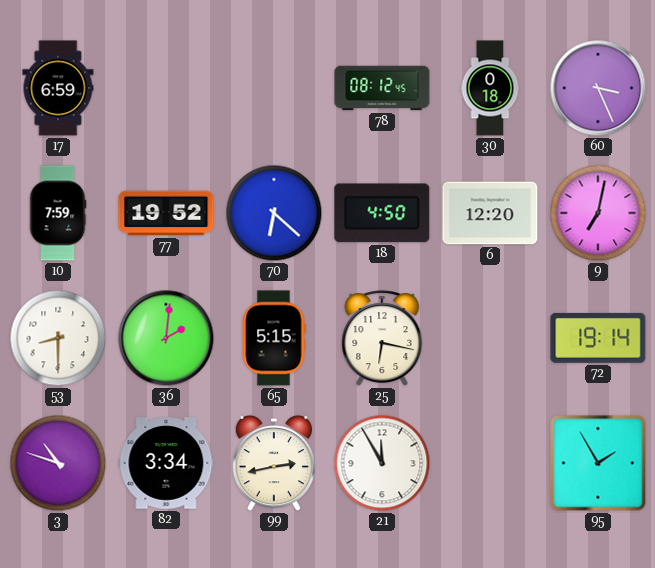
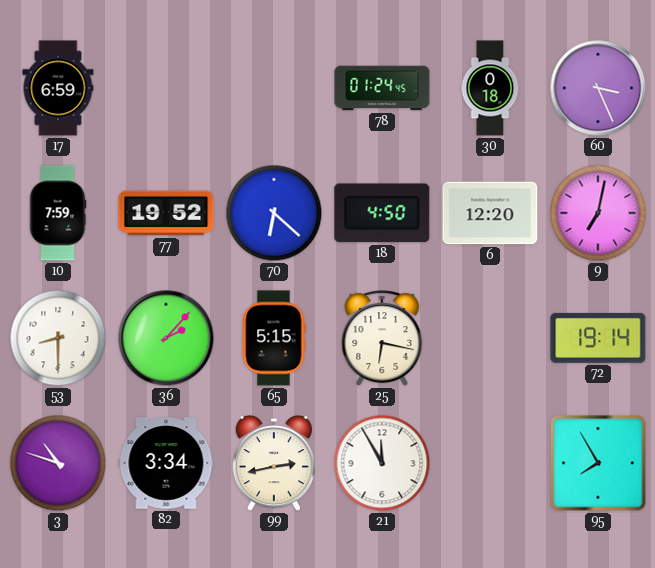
78: 08:12 -> 01:24
36: 2:01 -> 2:07
95: 1:55 -> 7:55
